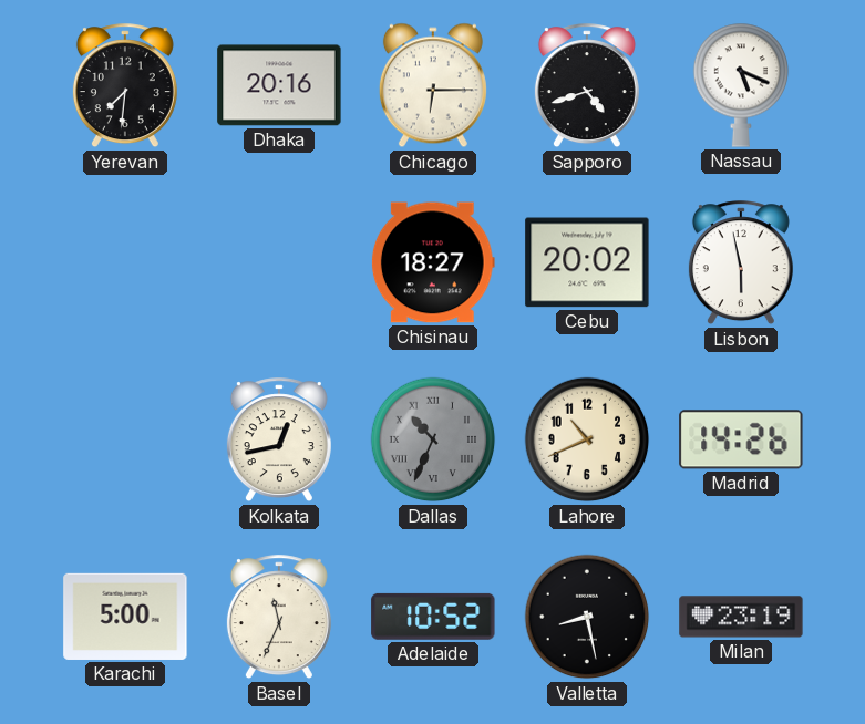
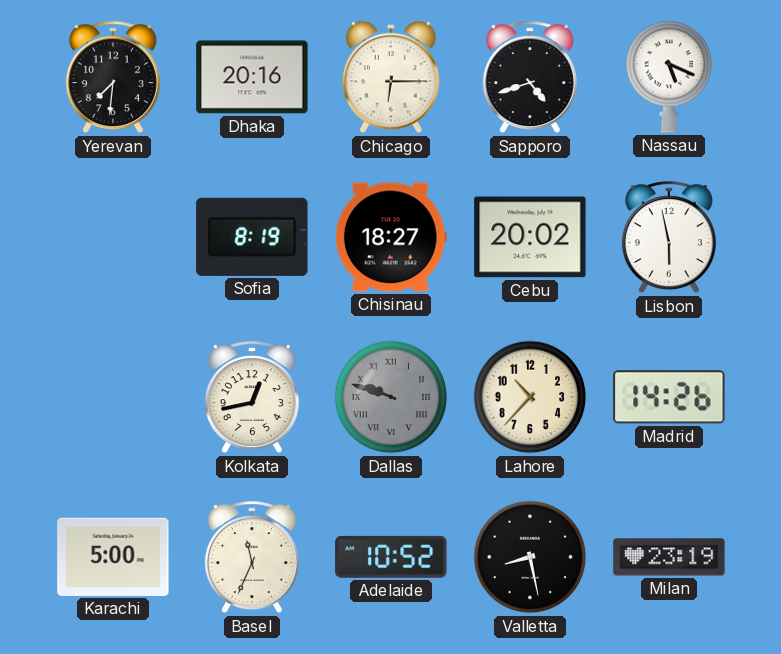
Sofia: none -> 8:19
Dallas: 10:34 -> 9:48
Lahore: 10:41 -> 10:37
